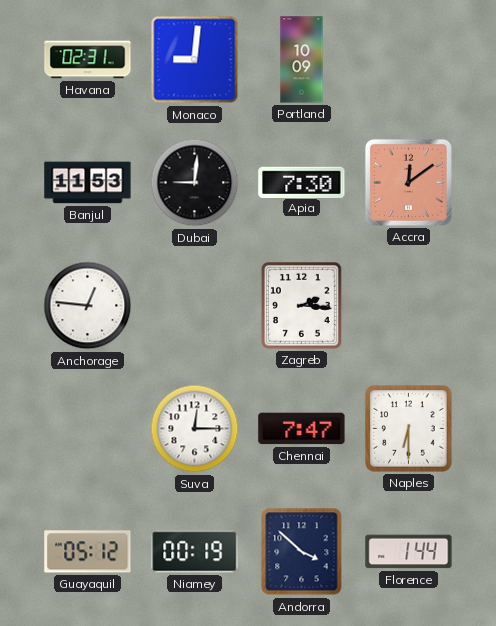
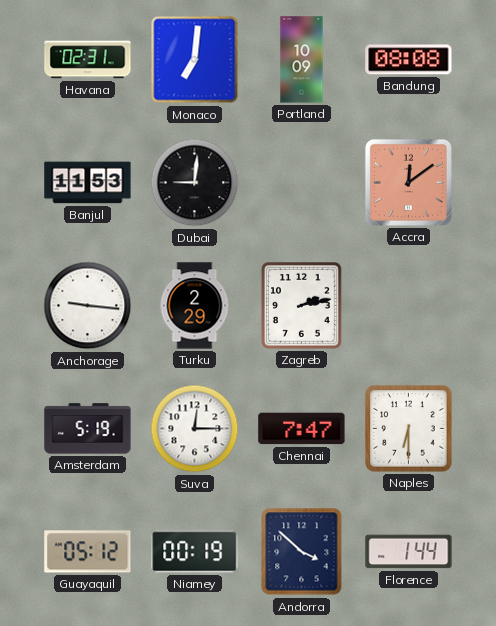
Monaco: 9:01 -> 7:01
Bandung: none -> 08:08
Apia: 7:30 -> none
Anchorage: 12:46 -> 9:16
Turku: none -> 2:29
Zagreb: 2:16 -> 2:13
Amsterdam: none -> 5:19
